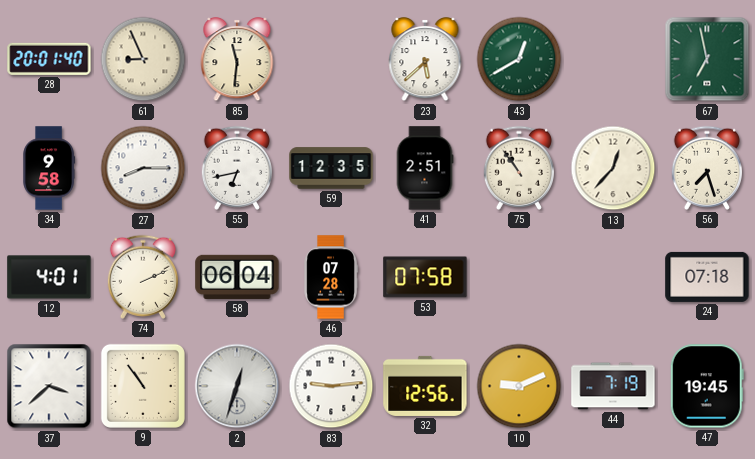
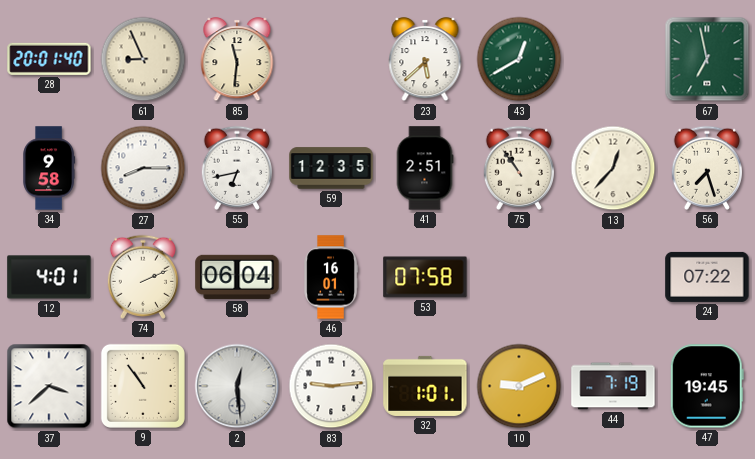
46: 07:28 -> 16:01
24: 07:18 -> 07:22
2: 12:33 -> 12:29
32: 12:56 -> 1:01
